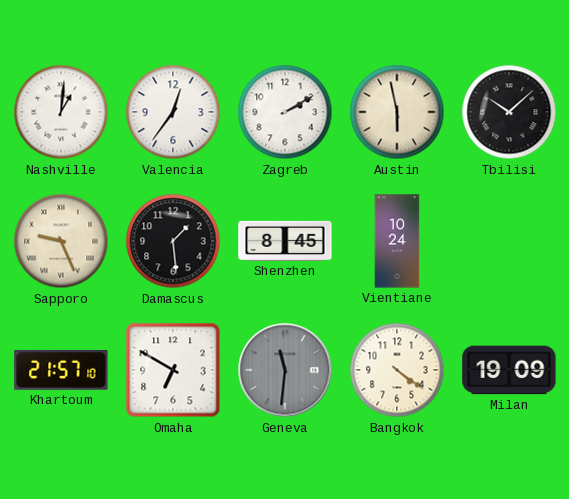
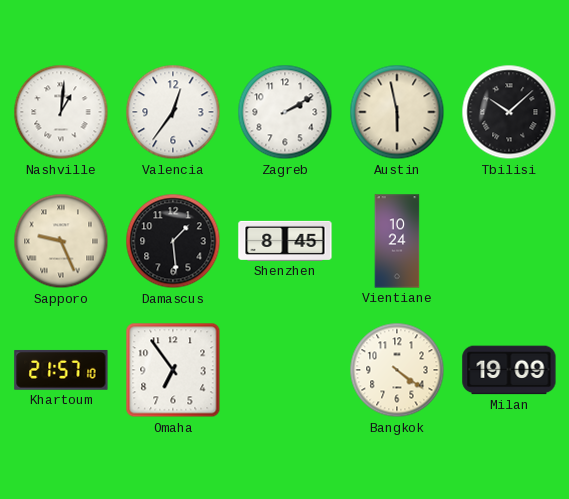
Omaha: 6:50 -> 6:54
Geneva: 11:31 -> none
